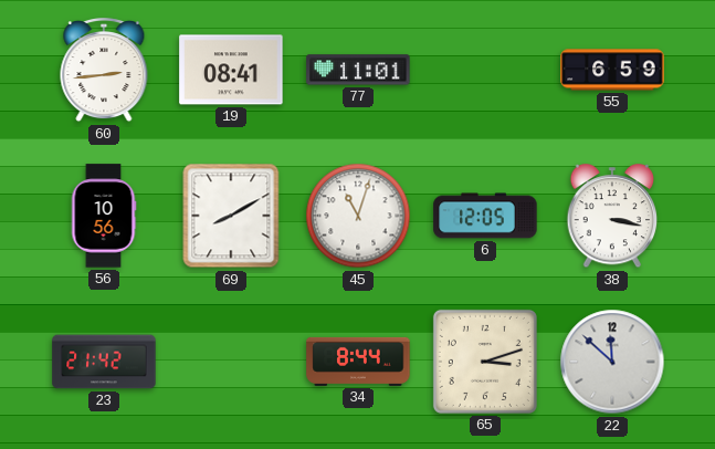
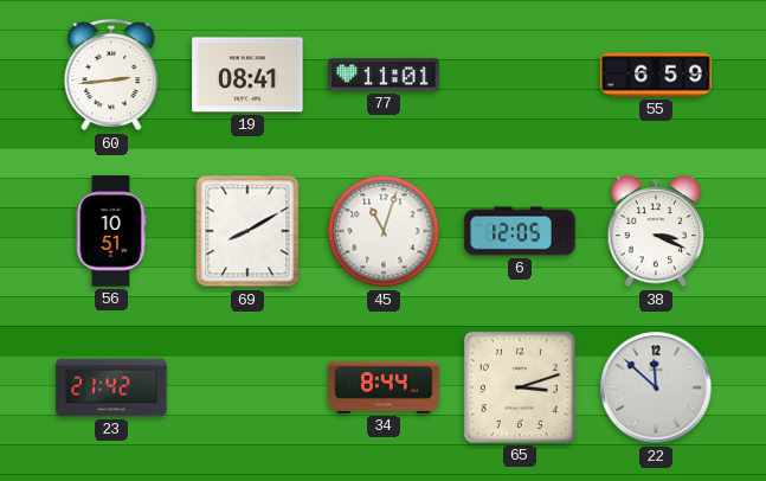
56: 10:56 -> 10:51
38: 3:17 -> 3:19
